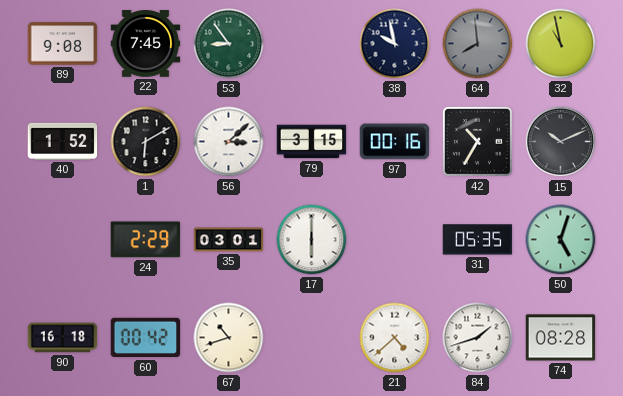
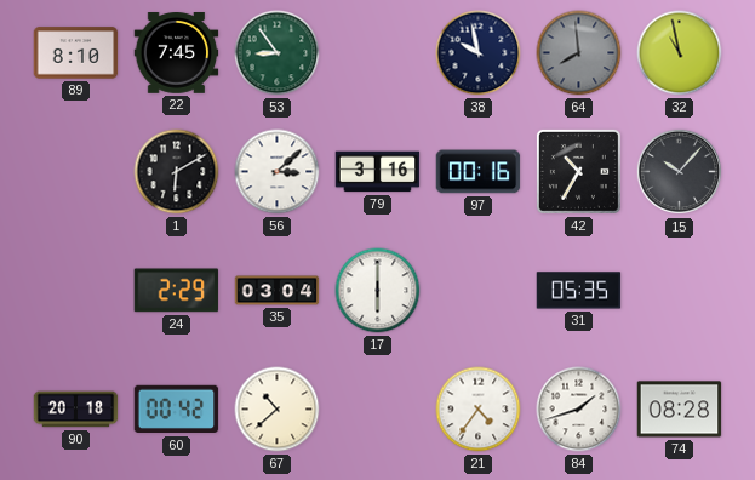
89: 9:08 -> 8:10
40: 1:52 -> none
79: 3:15 -> 3:16
15: 10:11 -> 10:07
35: 03:01 -> 03:04
50: 5:03 -> none
90: 16:18 -> 20:18
67: 10:42 -> 10:38
21: 4:38 -> 4:36
